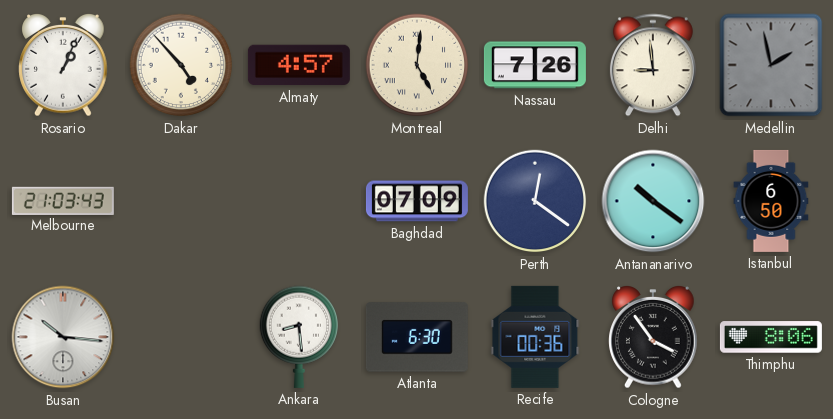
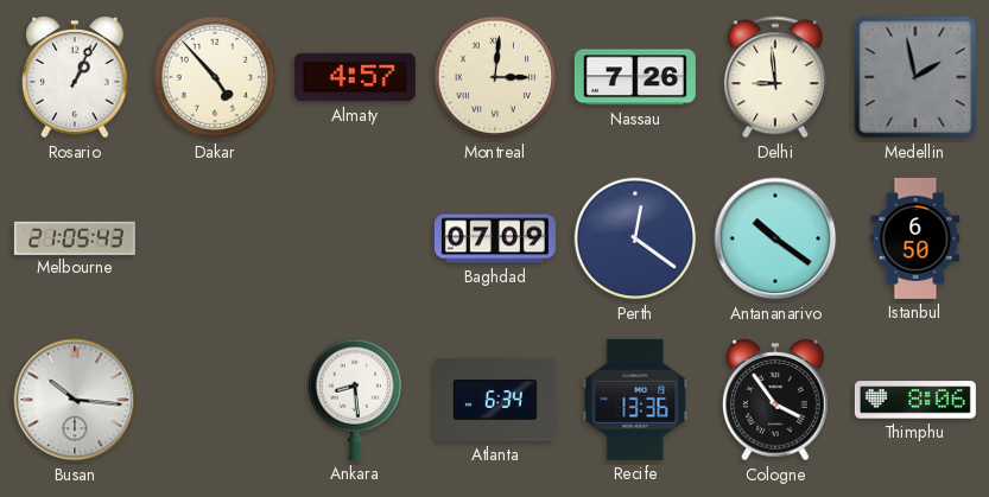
Montreal: 5:01 -> 3:01
Melbourne: 21:03 -> 21:05
Atlanta: 6:30 -> 6:34
Recife: 00:36 -> 13:36
